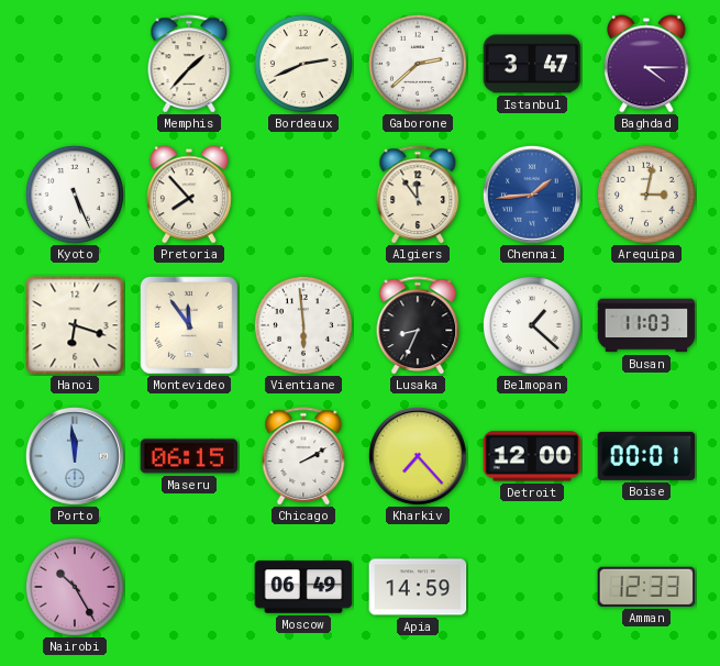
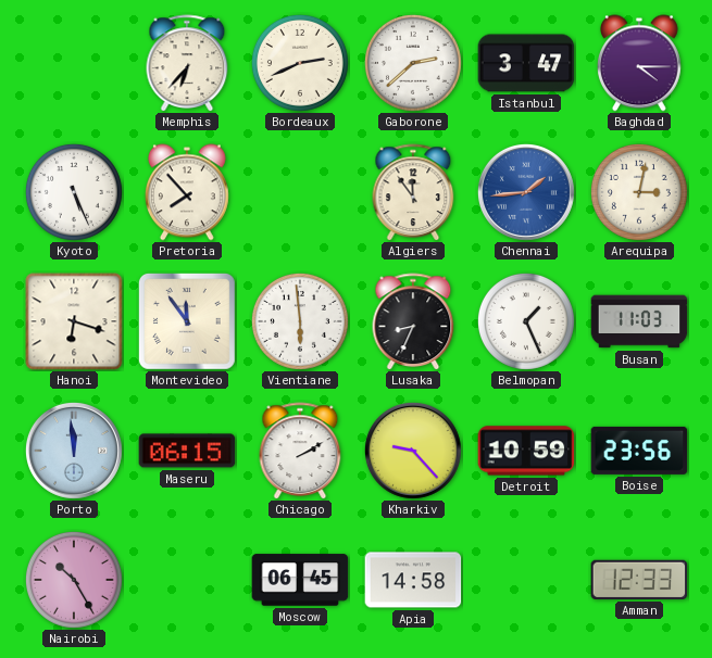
Memphis: 1:37 -> 6:37
Belmopan: 1:22 -> 1:26
Kharkiv: 7:23 -> 9:23
Detroit: 12:00 -> 10:59
Boise: 00:01 -> 23:56
Moscow: 06:49 -> 06:45
Apia: 14:59 -> 14:58
